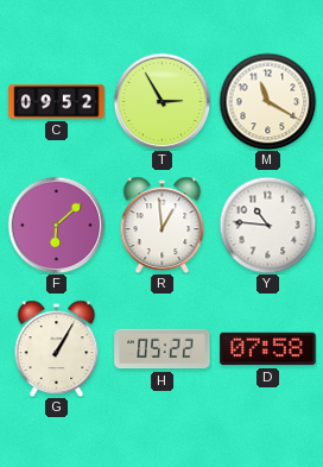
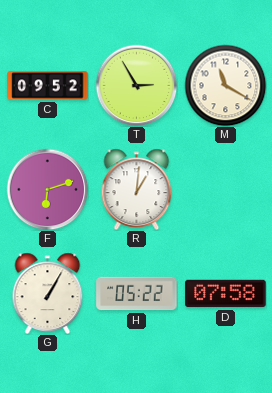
F: 6:08 -> 6:12
R: 12:59 -> 1:01
Y: 10:46 -> none
